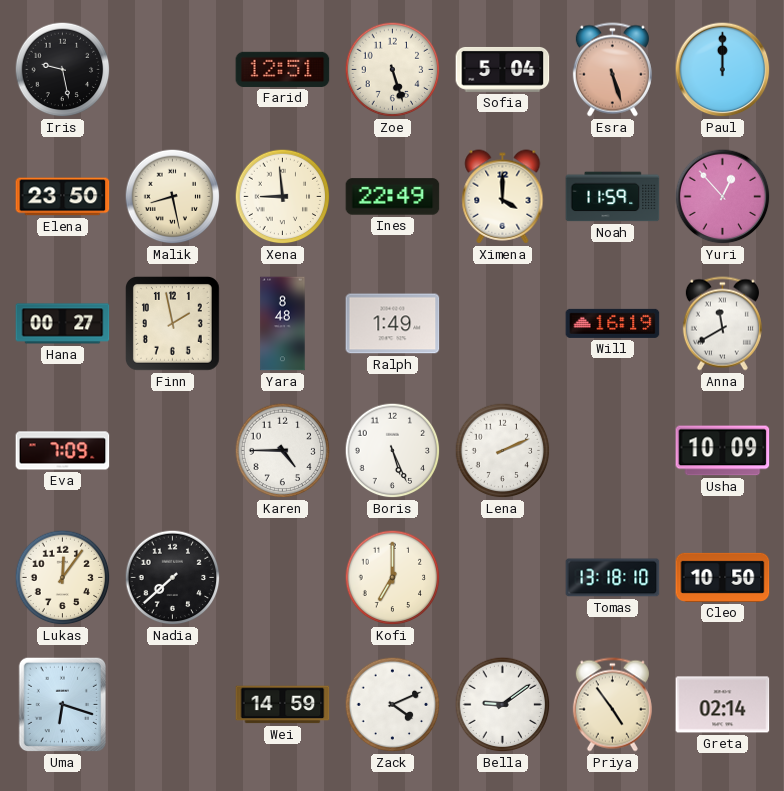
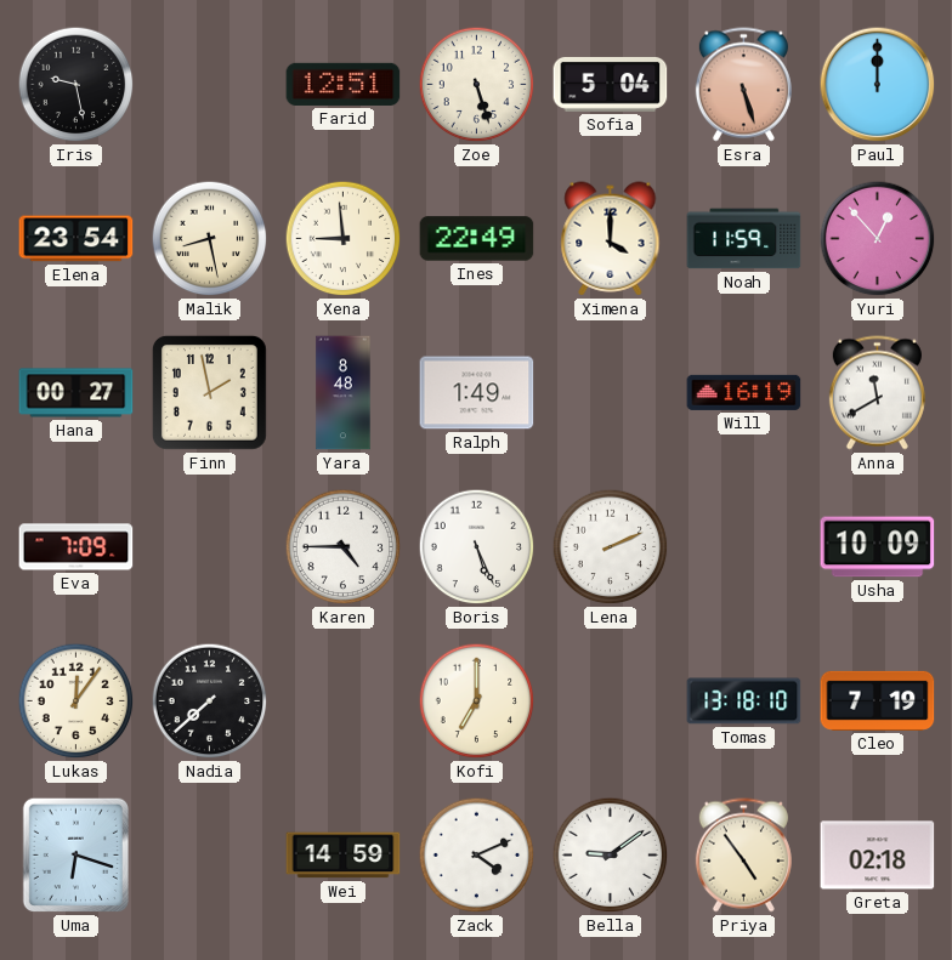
Elena: 23:50 -> 23:54
Cleo: 10:50 -> 7:19
Greta: 02:14 -> 02:18
